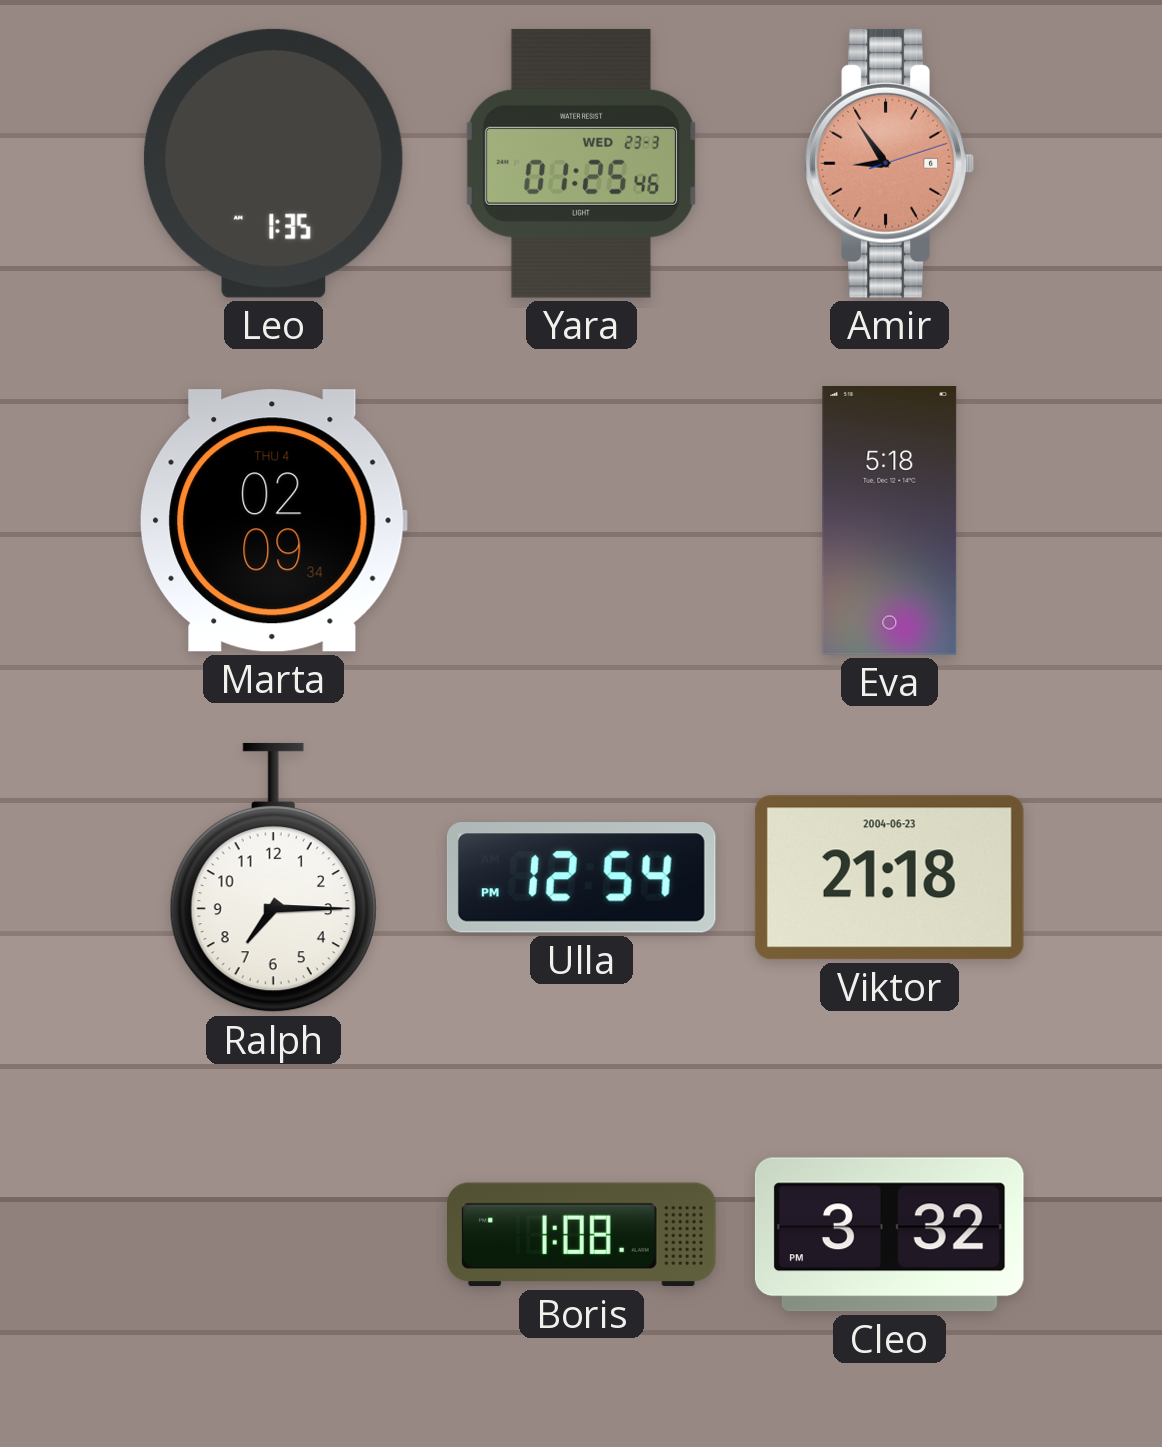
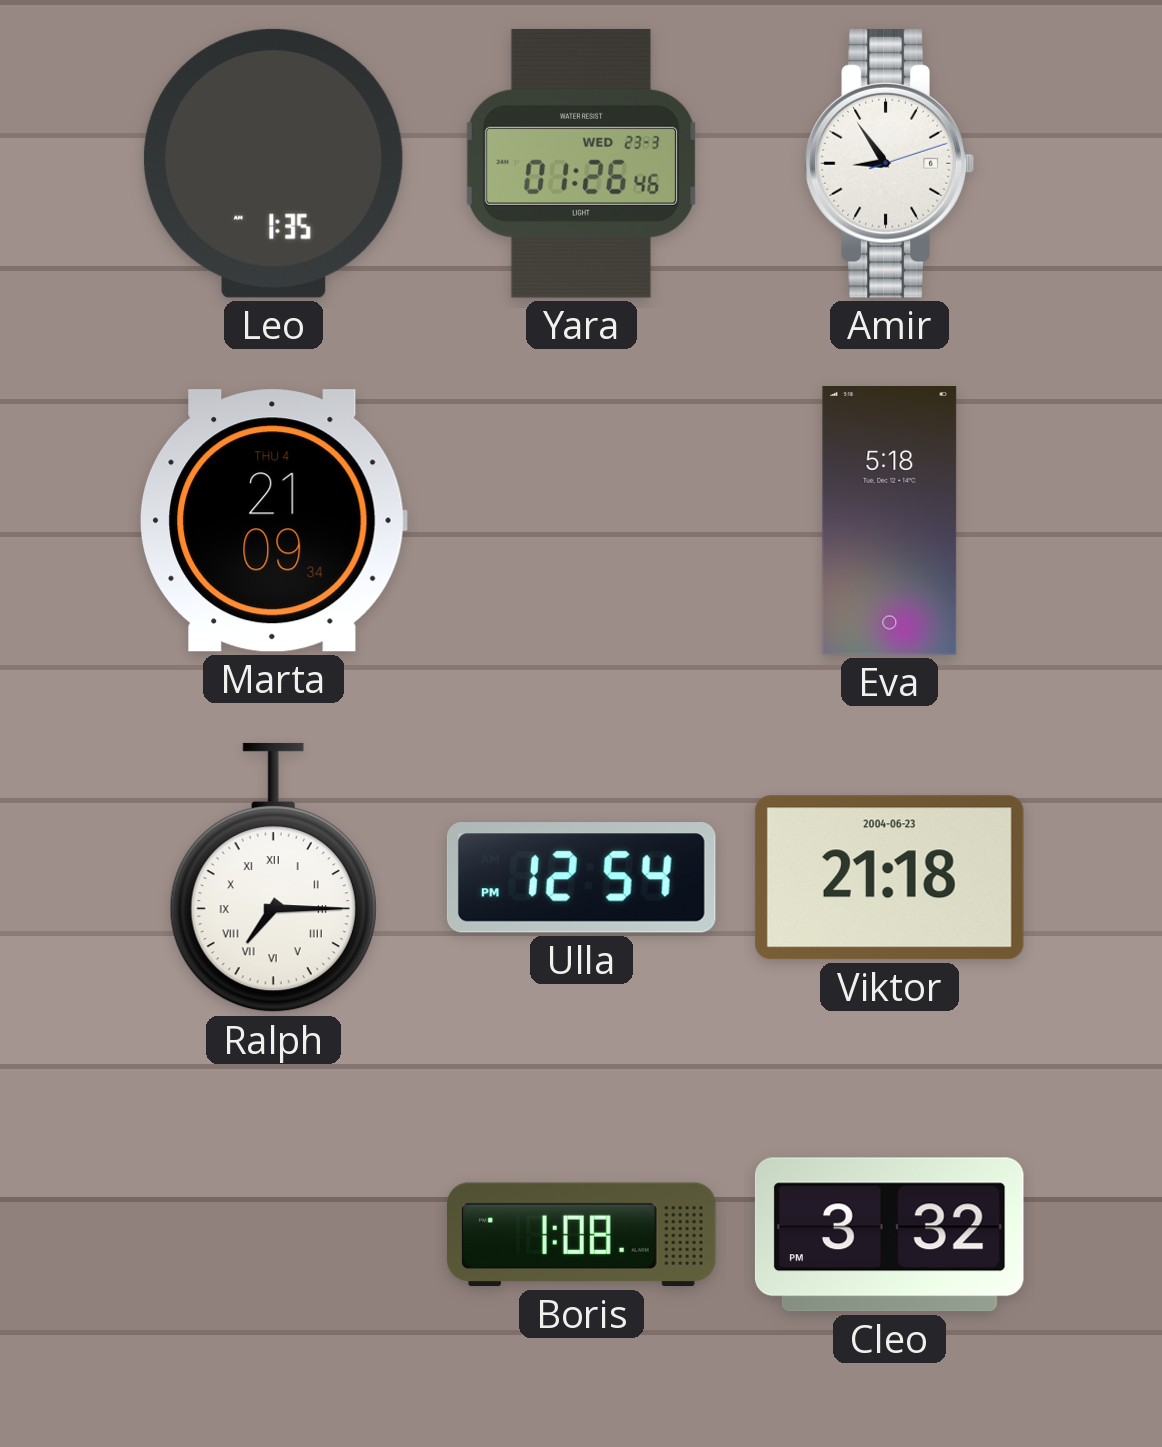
Yara: 01:25 -> 01:26
Amir dial: salmon -> white
Marta: 02:09 -> 21:09
Ralph numerals: Arabic -> Roman
